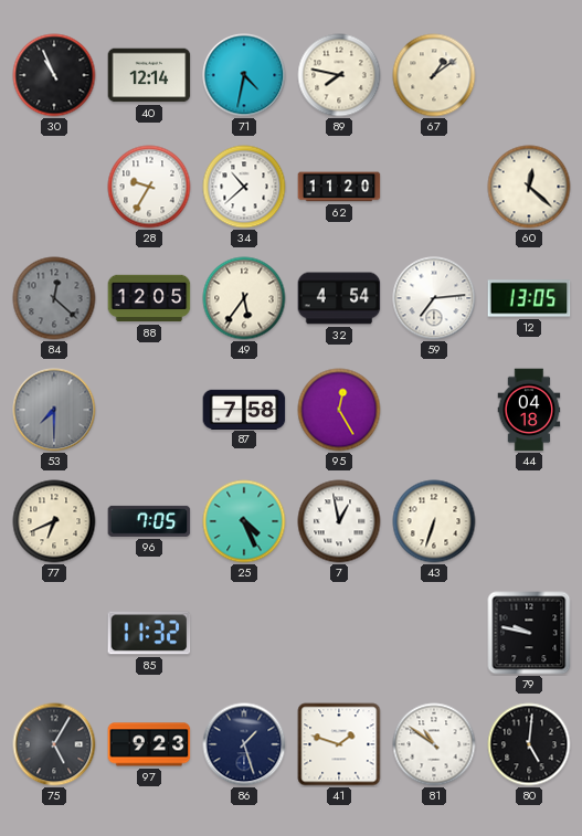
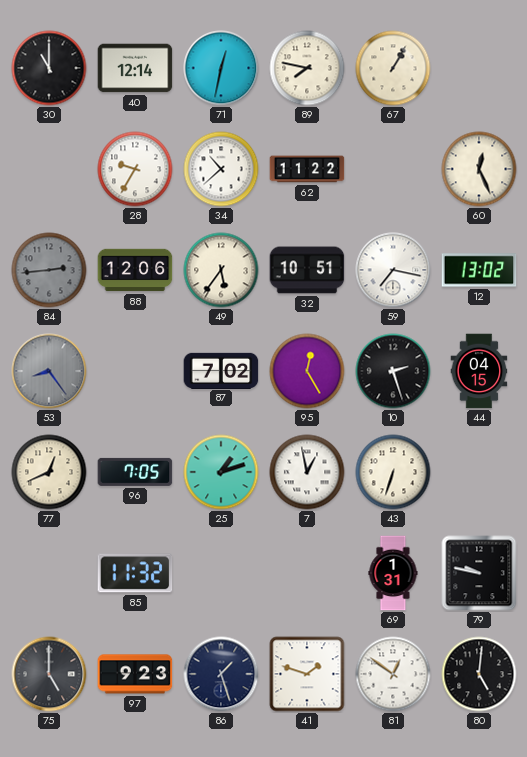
30: 10:56 -> 11:00
71: 4:32 -> 12:32
67: 1:09 -> 1:05
62: 11:20 -> 11:22
60: 12:22 -> 12:26
84: 12:22 -> 2:44
88: 12:05 -> 12:06
32: 4:54 -> 10:51
59: 7:14 -> 7:17
12: 13:05 -> 13:02
53: 7:30 -> 8:24
87: 7:58 -> 7:02
10: none -> 2:27
44: 04:18 -> 04:15
77: 6:41 -> 12:41
25: 4:26 -> 1:12
69: none -> 1:31
75: 5:05 -> 5:00
81: 10:51 -> 12:51
